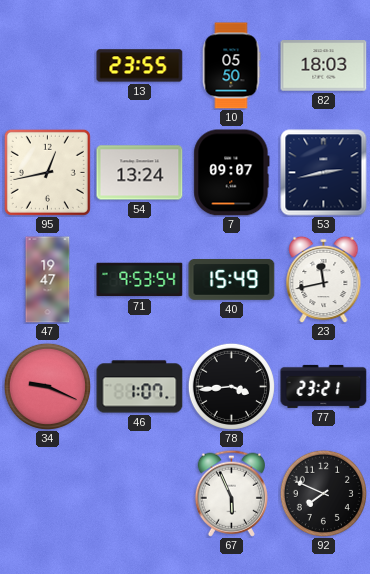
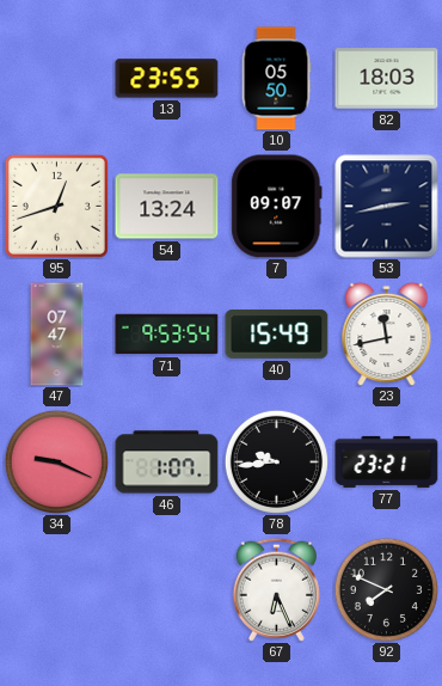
95: 12:43 -> 12:42
47: 19:47 -> 07:47
78: 3:44 -> 9:44
67: 5:56 -> 6:26
